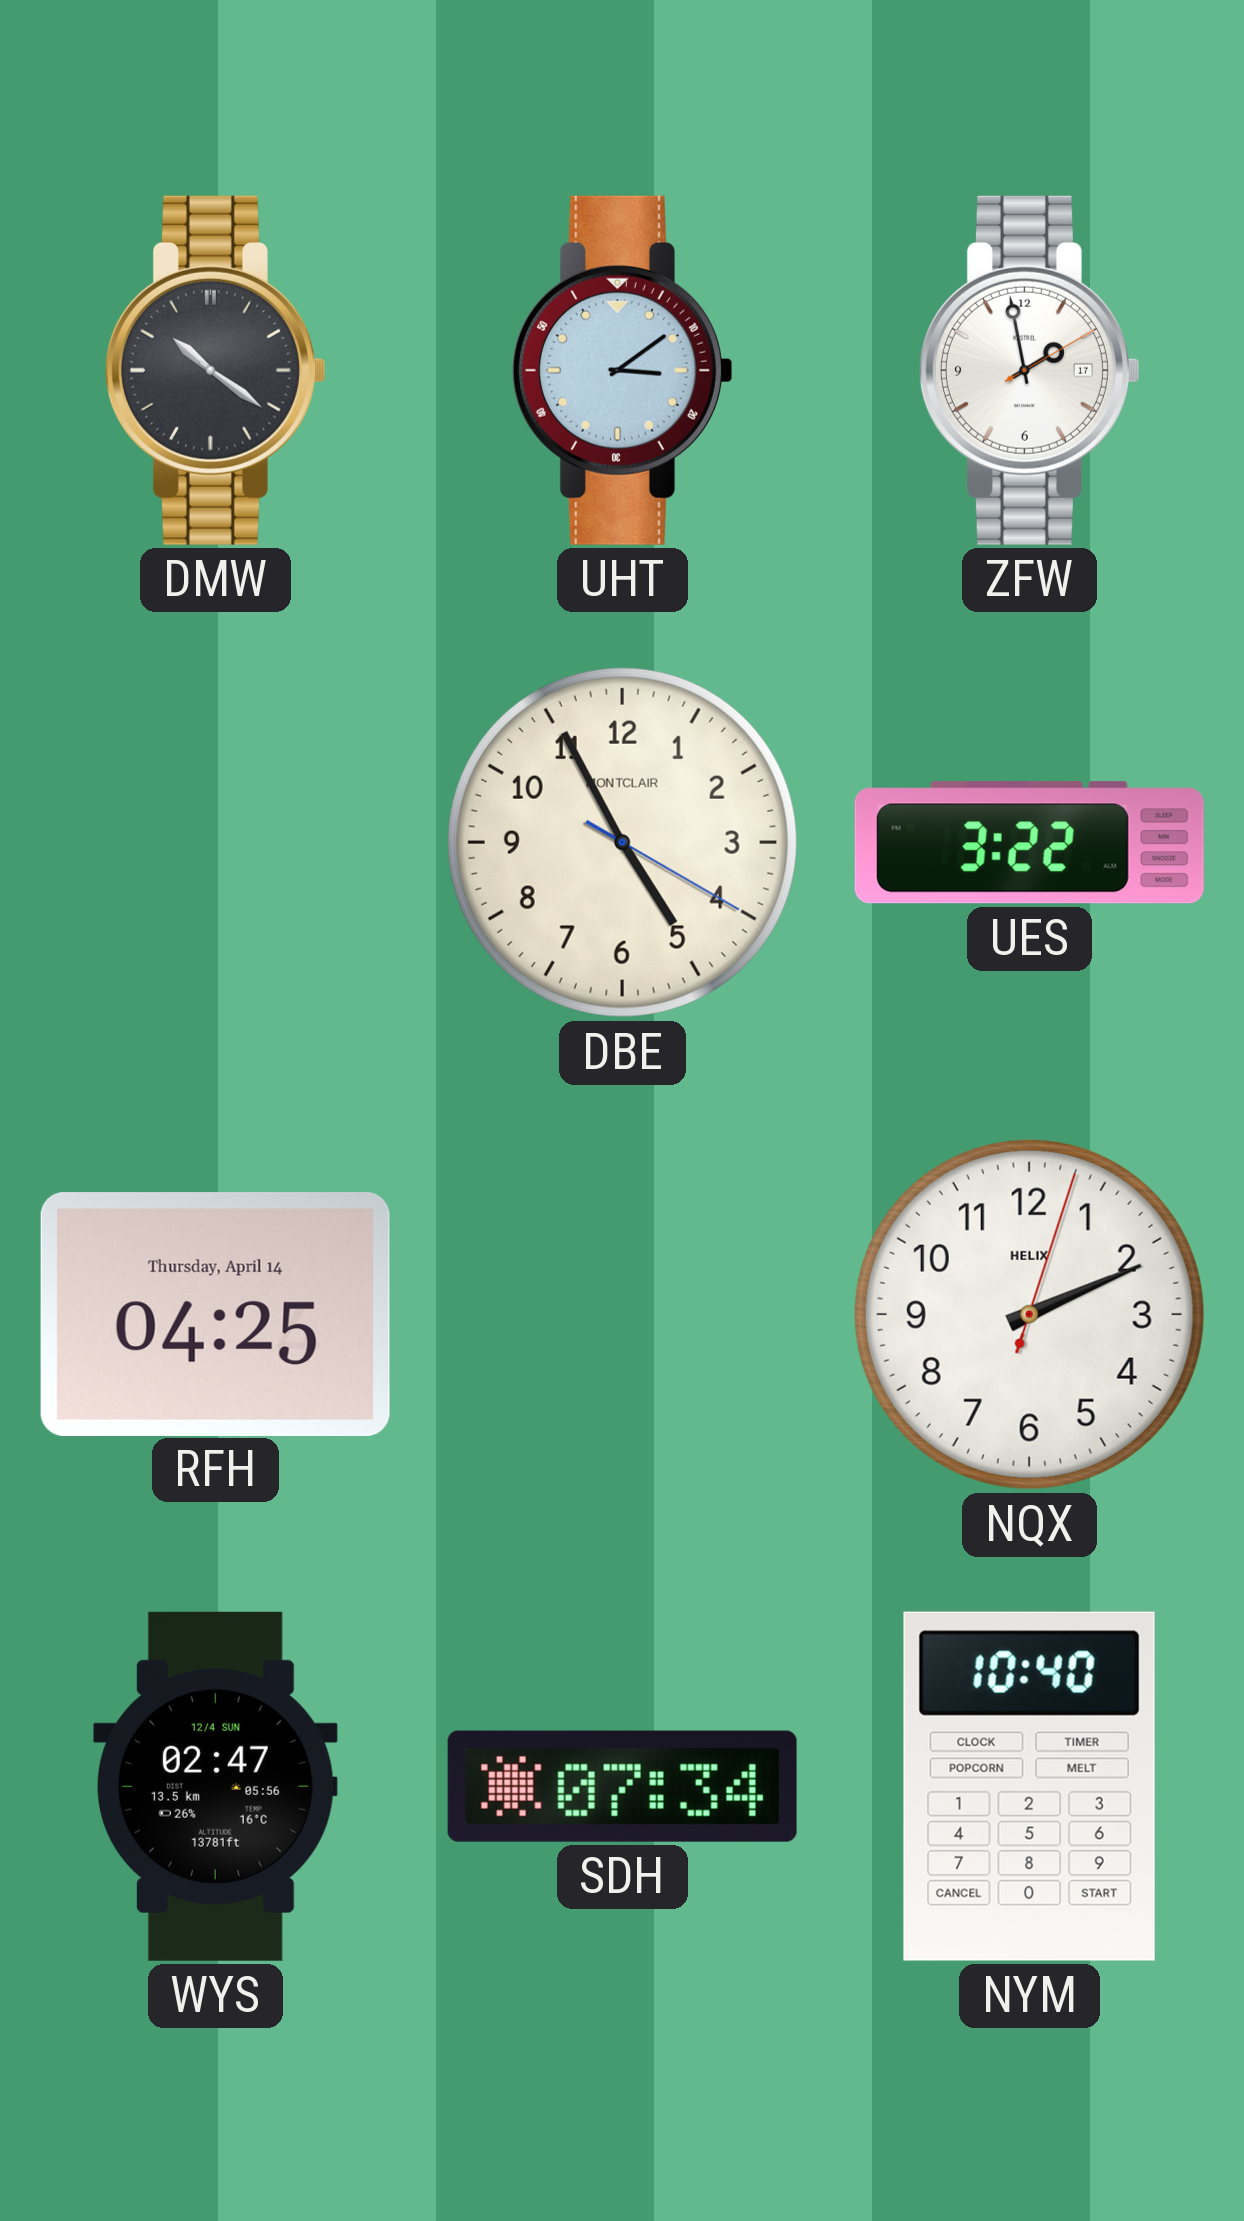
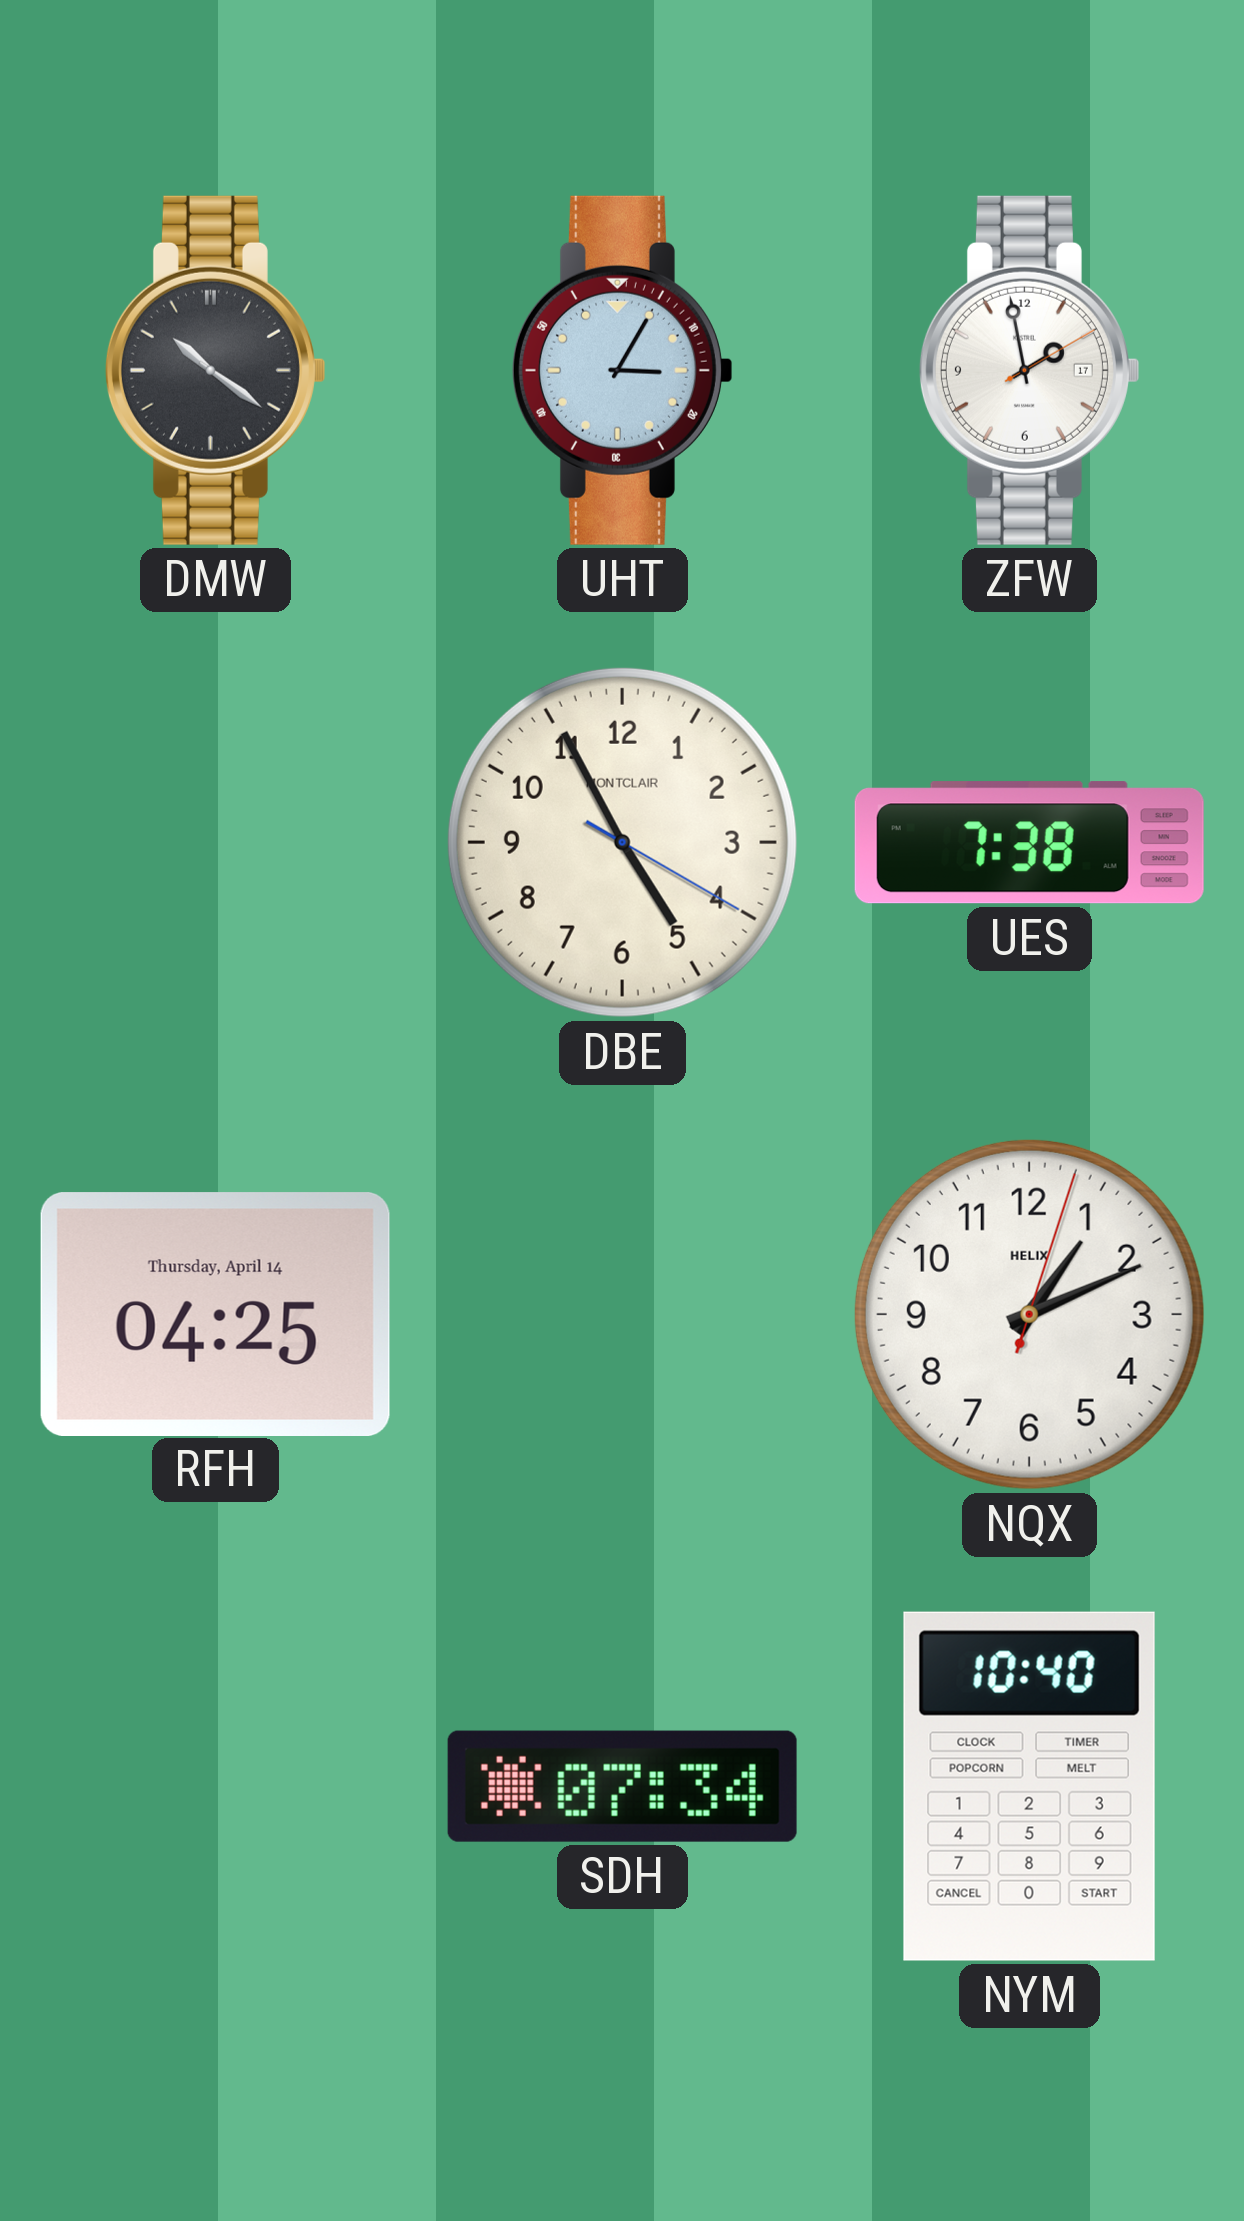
UHT: 3:09 -> 3:05
UES: 3:22 -> 7:38
NQX: 2:11 -> 1:11
WYS: 02:47 -> none
